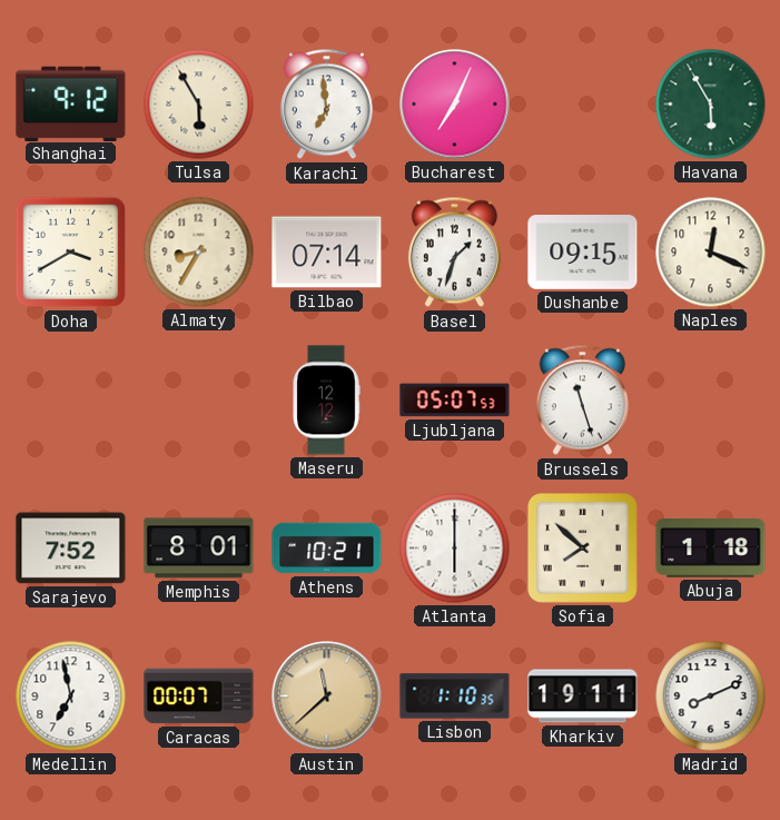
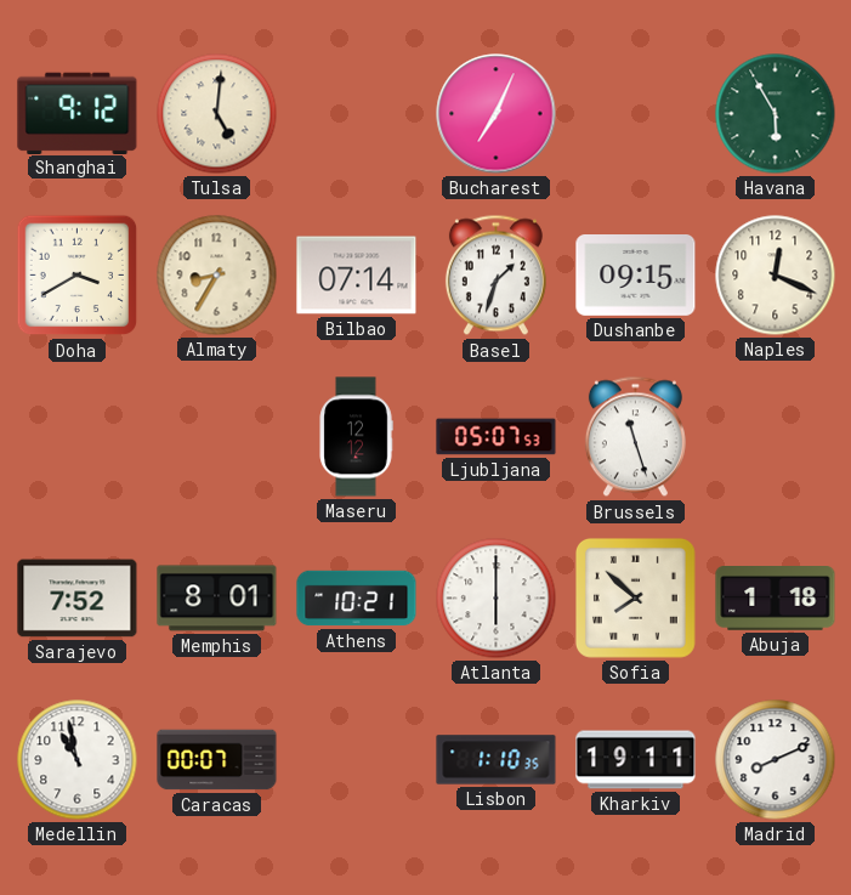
Tulsa: 5:55 -> 5:01
Karachi: 6:59 -> none
Medellin: 6:58 -> 10:58
Austin: 11:38 -> none
